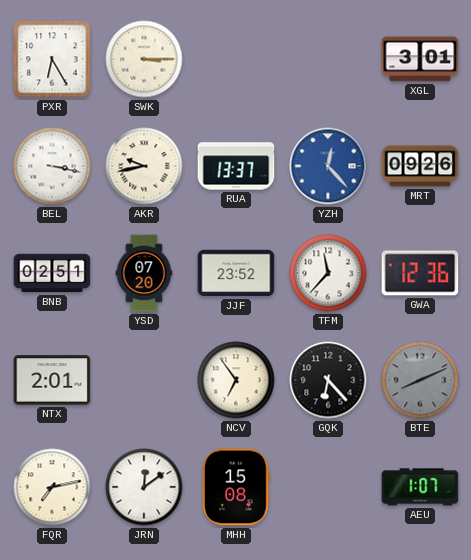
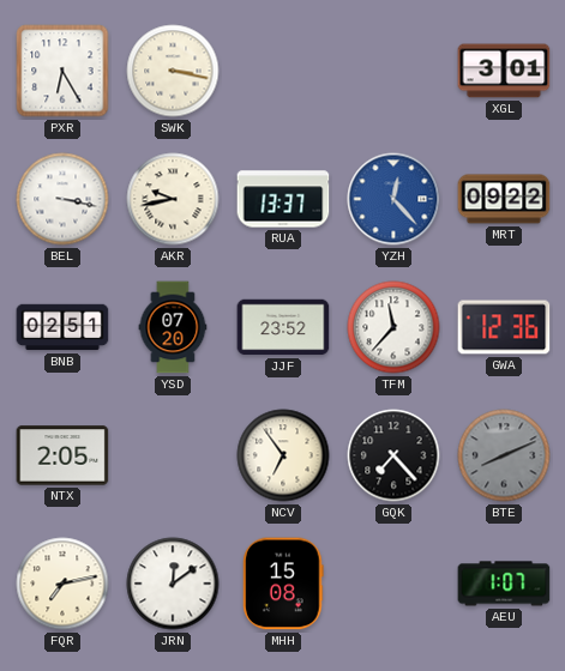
SWK: 3:15 -> 3:17
MRT: 09:26 -> 09:22
NTX: 2:01 -> 2:05
GQK: 6:23 -> 7:23
